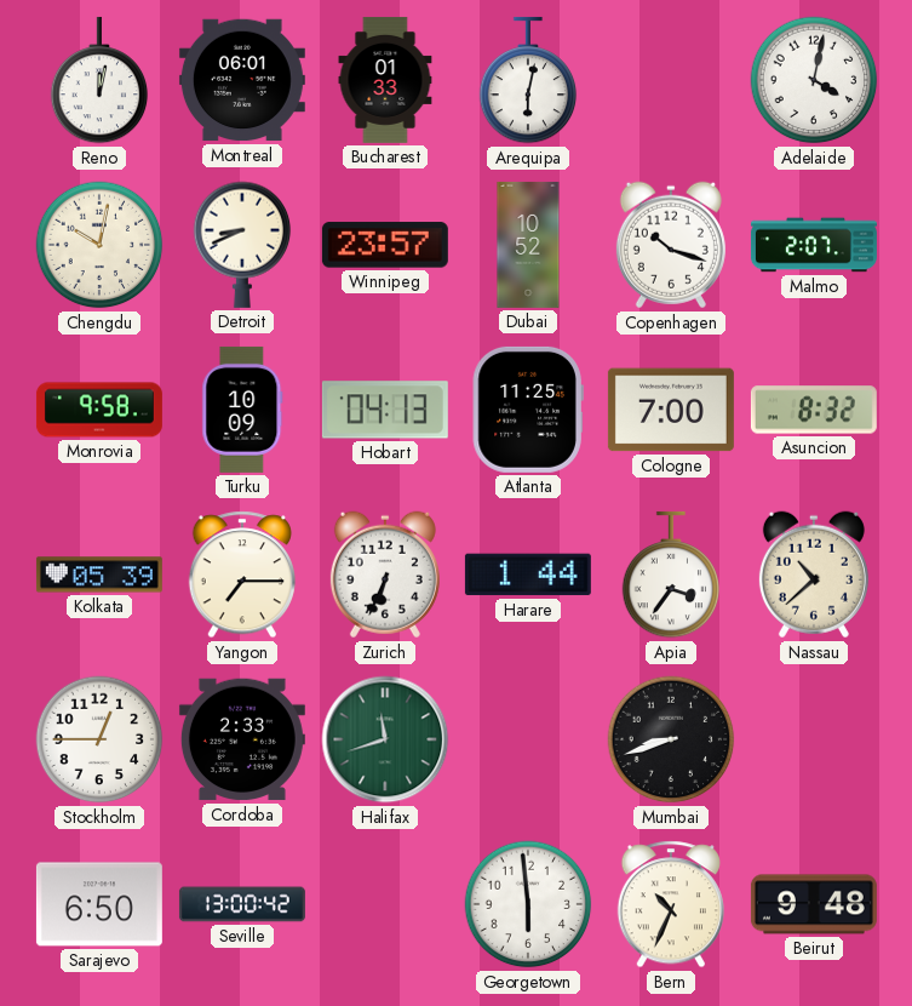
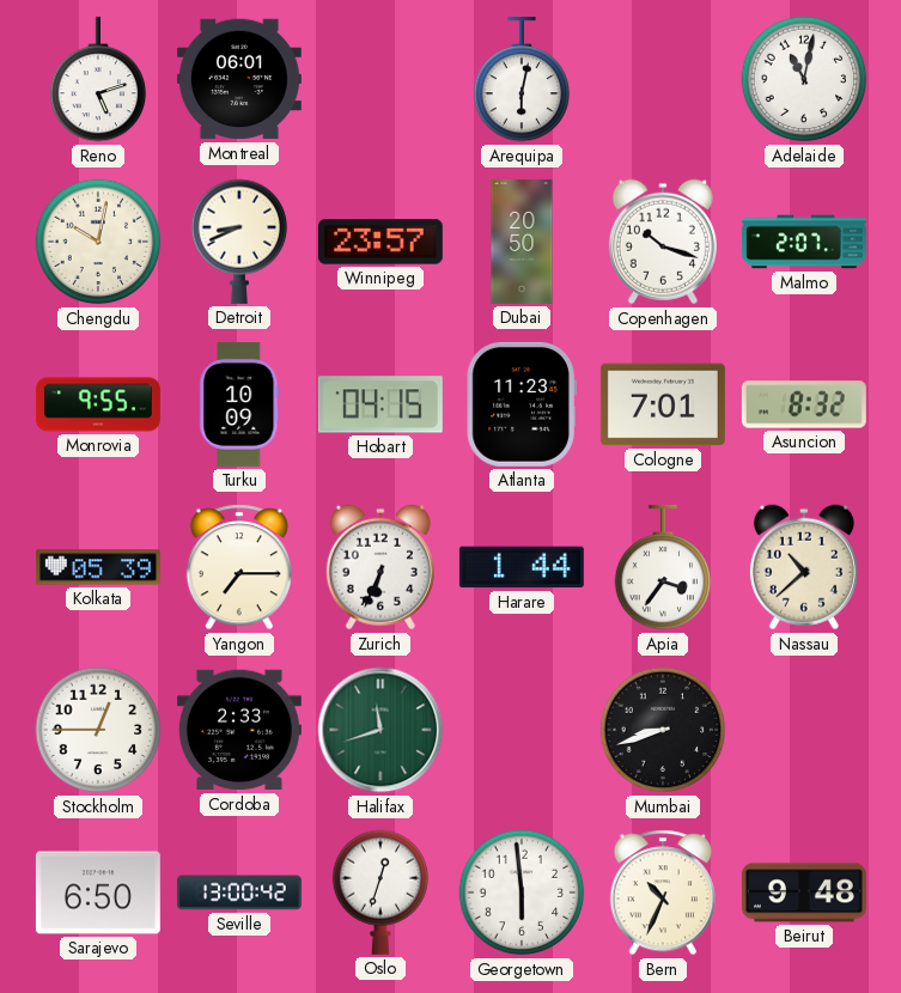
Reno: 12:02 -> 5:12
Bucharest: 01:33 -> none
Adelaide: 4:02 -> 11:02
Dubai: 10:52 -> 20:50
Monrovia: 9:58 -> 9:55
Hobart: 04:13 -> 04:15
Atlanta: 11:25 -> 11:23
Cologne: 7:00 -> 7:01
Oslo: none -> 12:33
